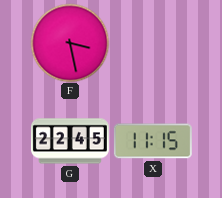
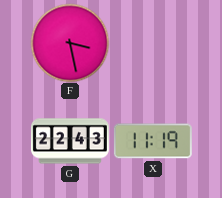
G: 22:45 -> 22:43
X: 11:15 -> 11:19
